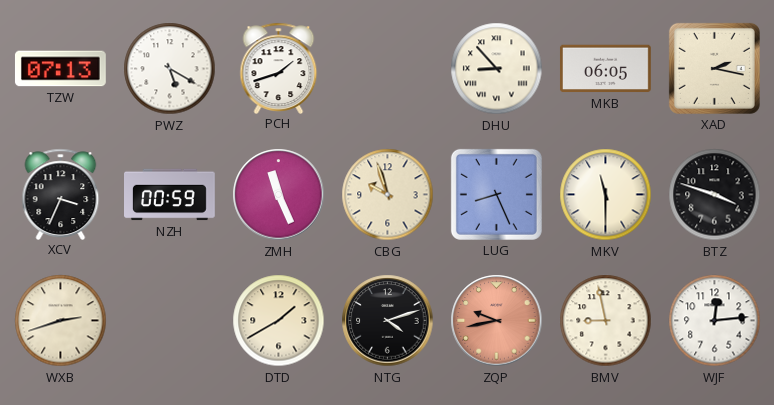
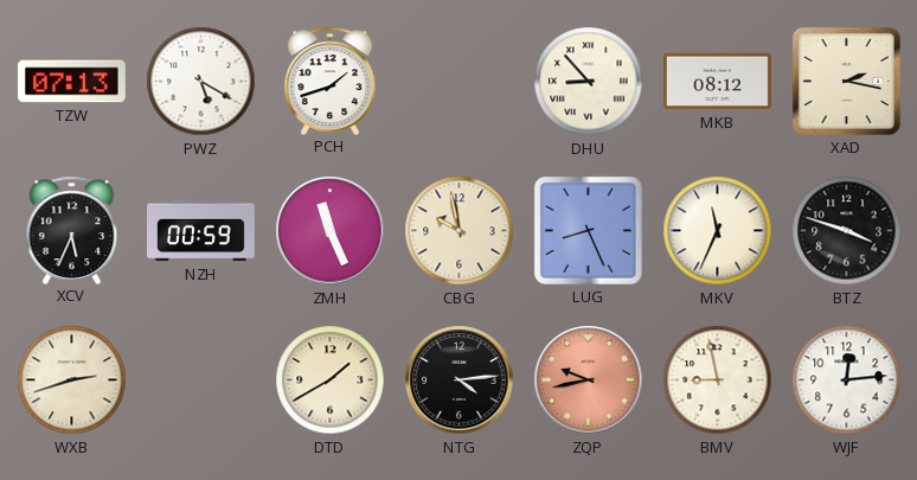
MKB: 06:05 -> 08:12
XCV: 3:34 -> 5:34
CBG: 9:57 -> 9:58
MKV: 11:30 -> 11:34
NTG: 4:12 -> 4:14
